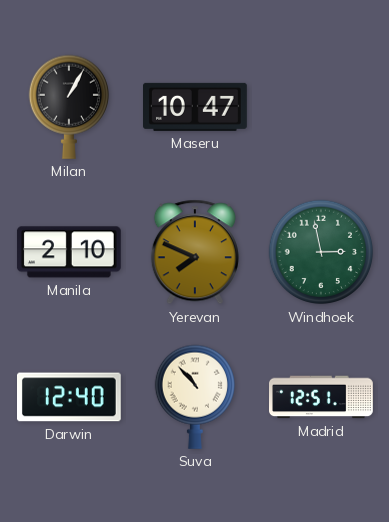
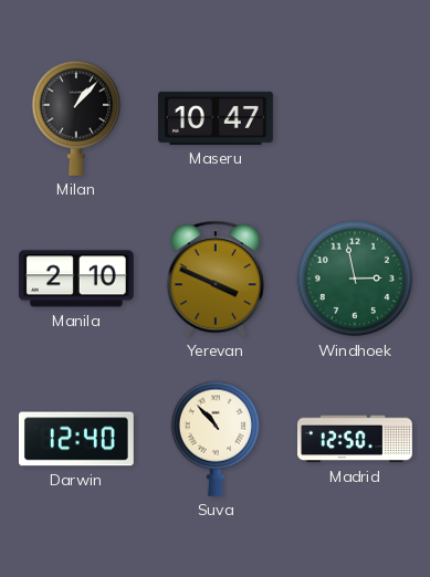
Milan: 1:05 -> 1:07
Yerevan: 7:49 -> 3:49
Madrid: 12:51 -> 12:50
